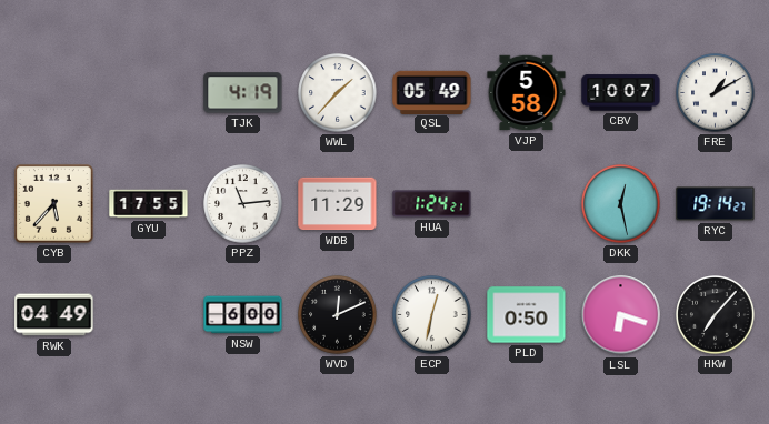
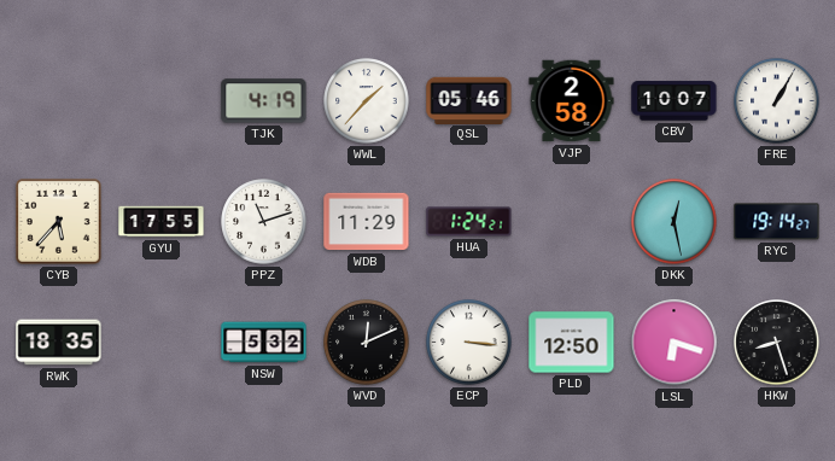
QSL: 05:49 -> 05:46
VJP: 5:58 -> 2:58
FRE: 1:10 -> 1:05
PPZ: 11:14 -> 11:12
RWK: 04:49 -> 18:35
NSW: 6:00 -> 5:32
ECP: 12:32 -> 3:16
PLD: 0:50 -> 12:50
HKW: 7:07 -> 8:27
